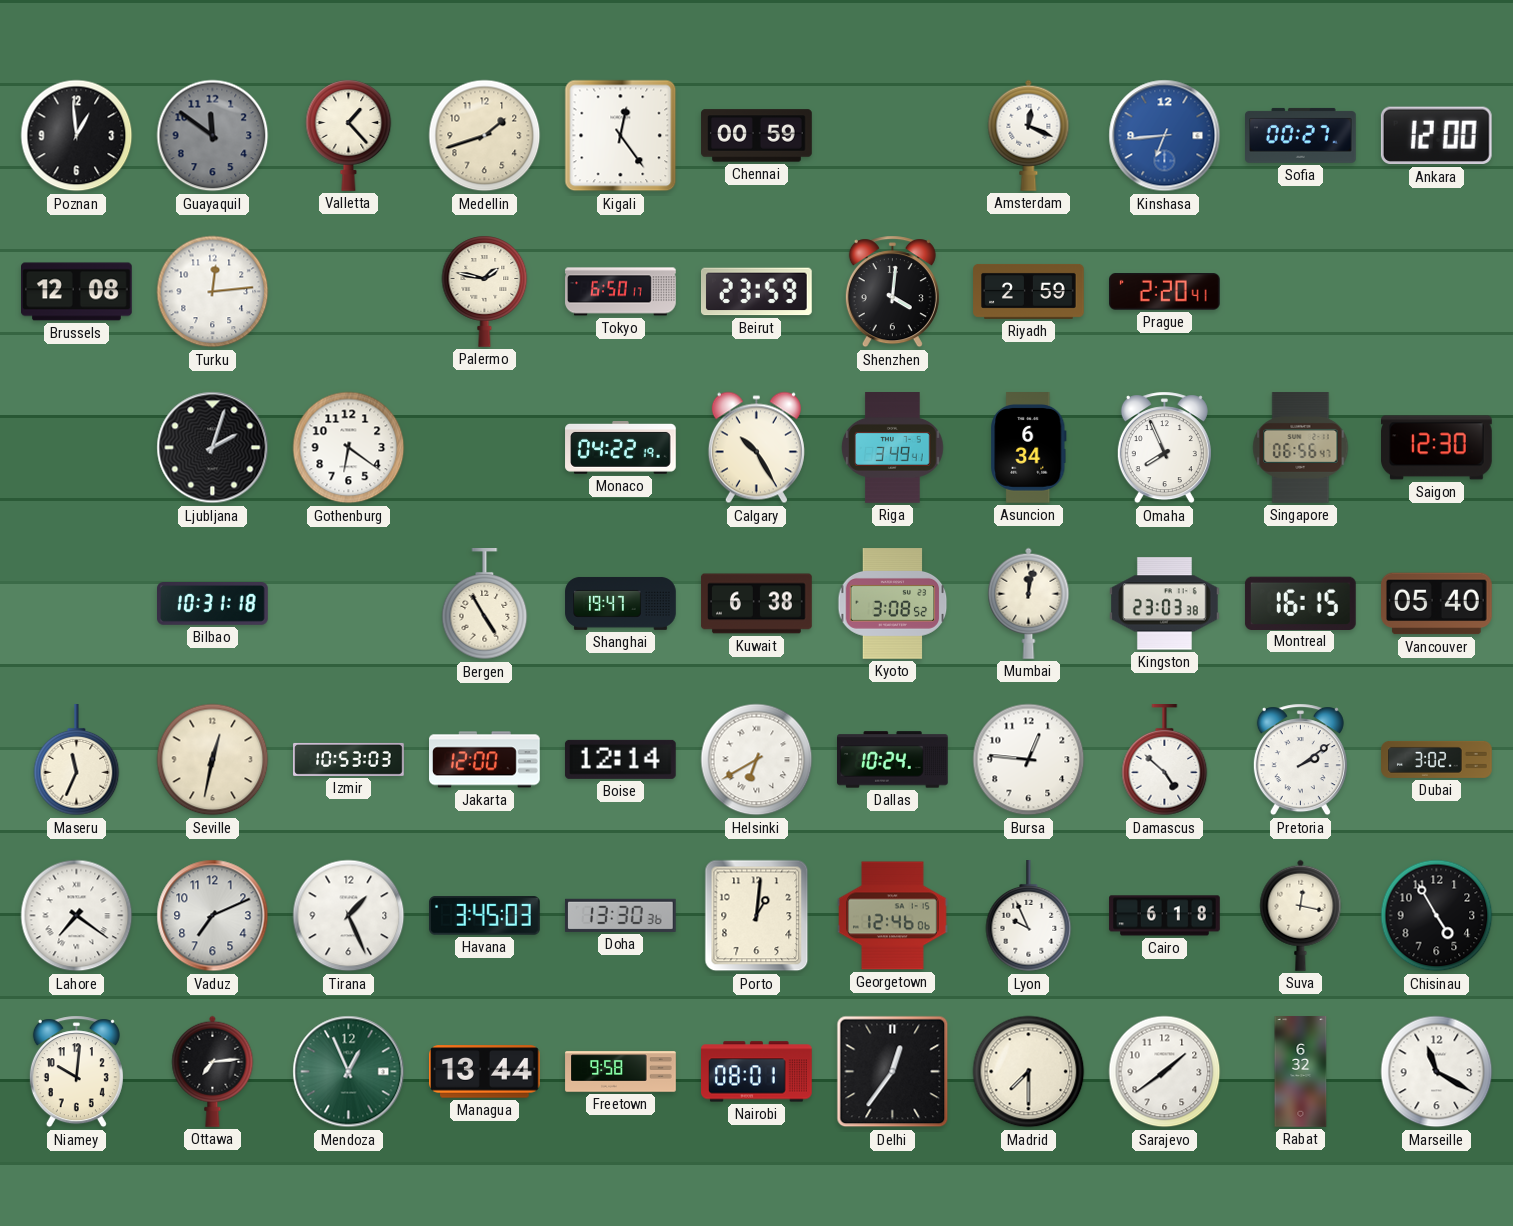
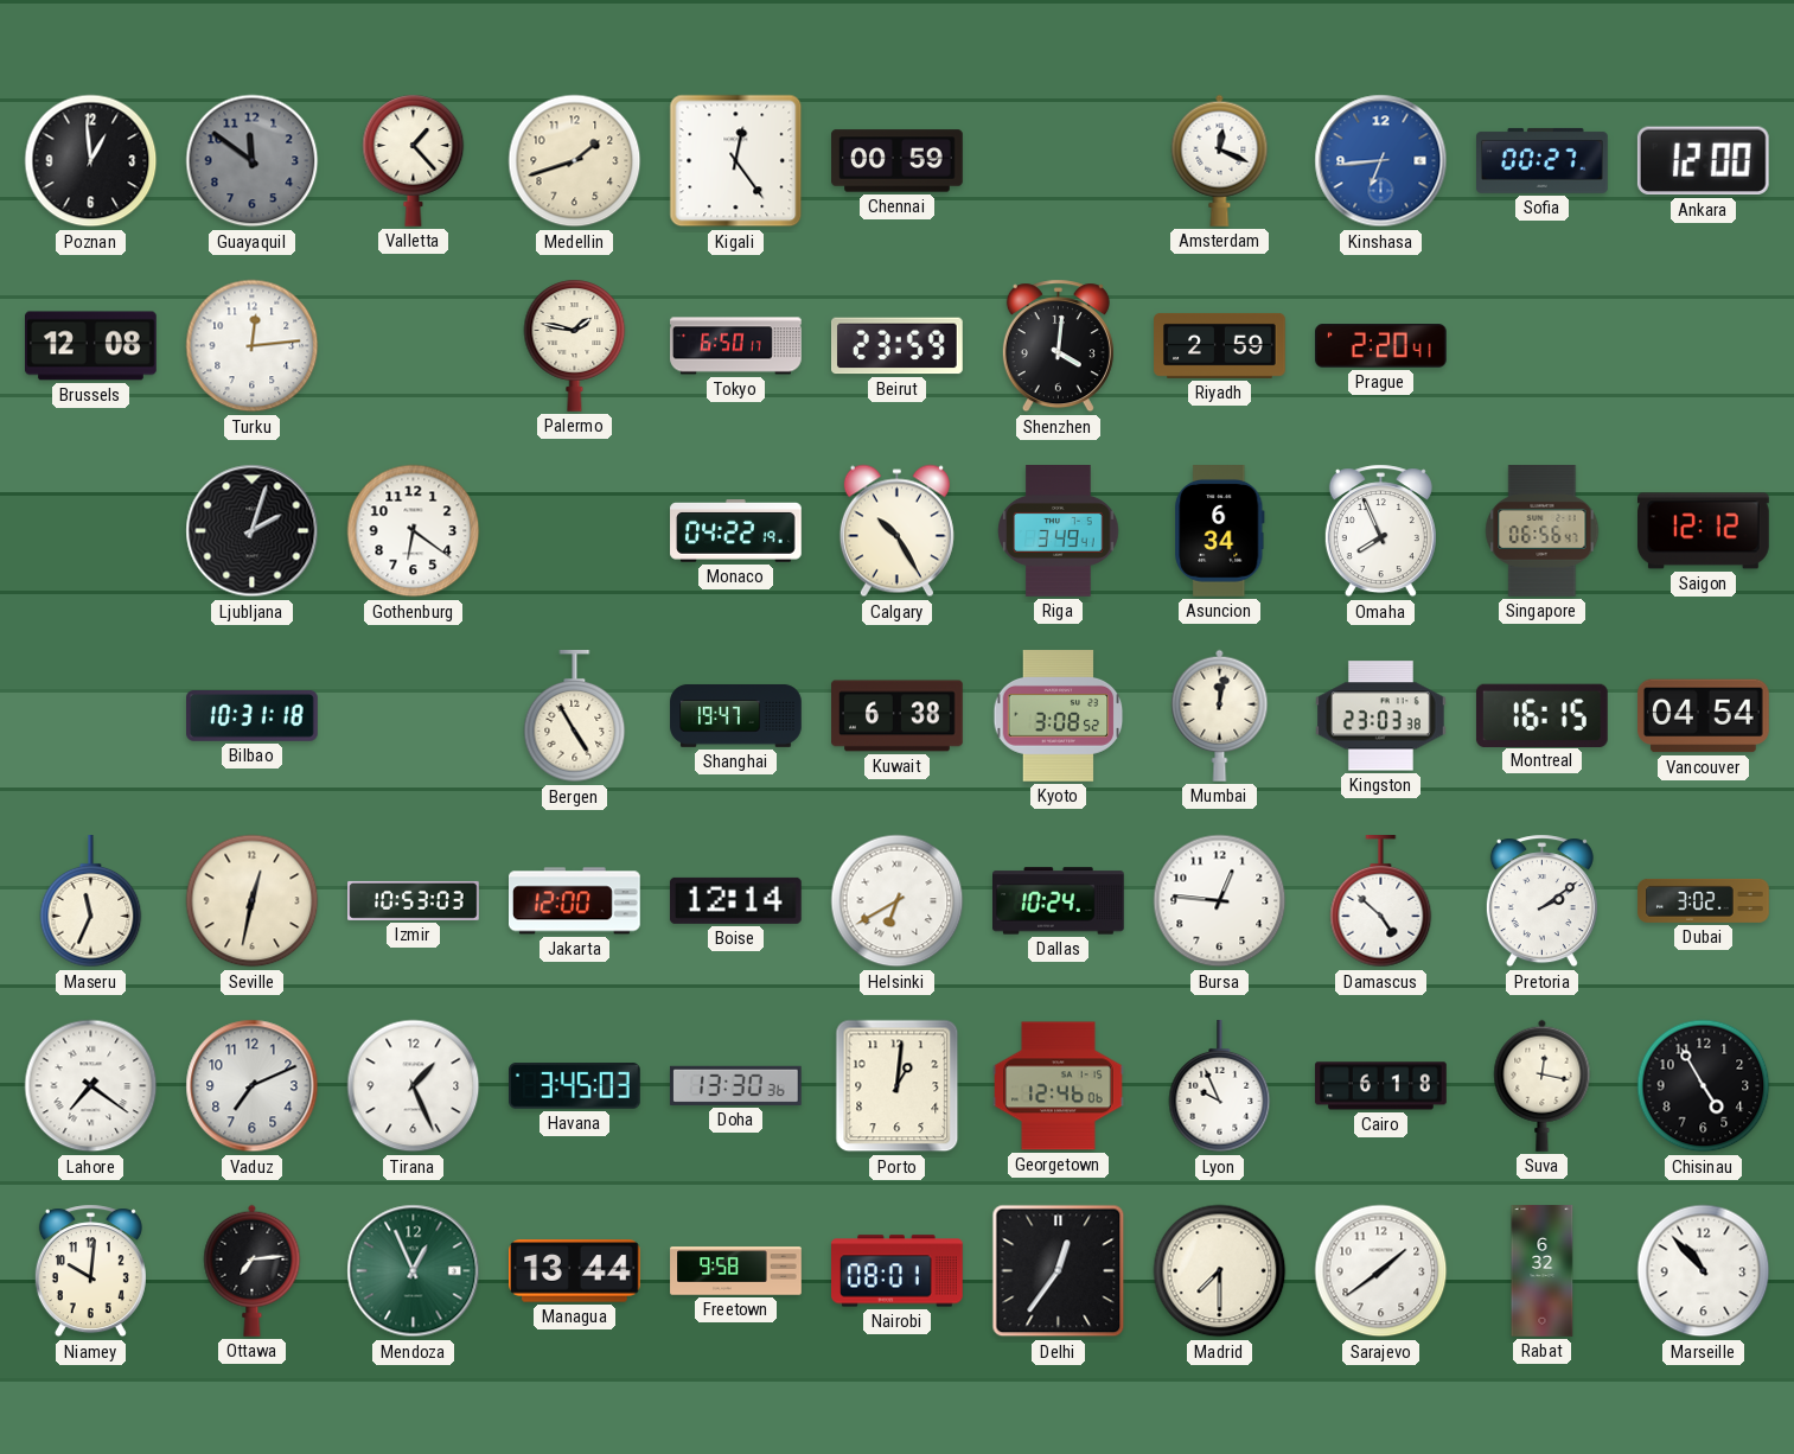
Saigon: 12:30 -> 12:12
Vancouver: 05:40 -> 04:54
Marseille: 11:20 -> 10:53
